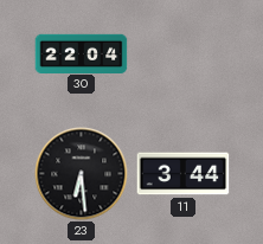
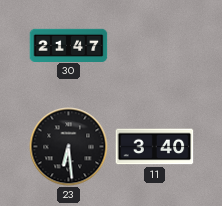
30: 22:04 -> 21:47
11: 3:44 -> 3:40
